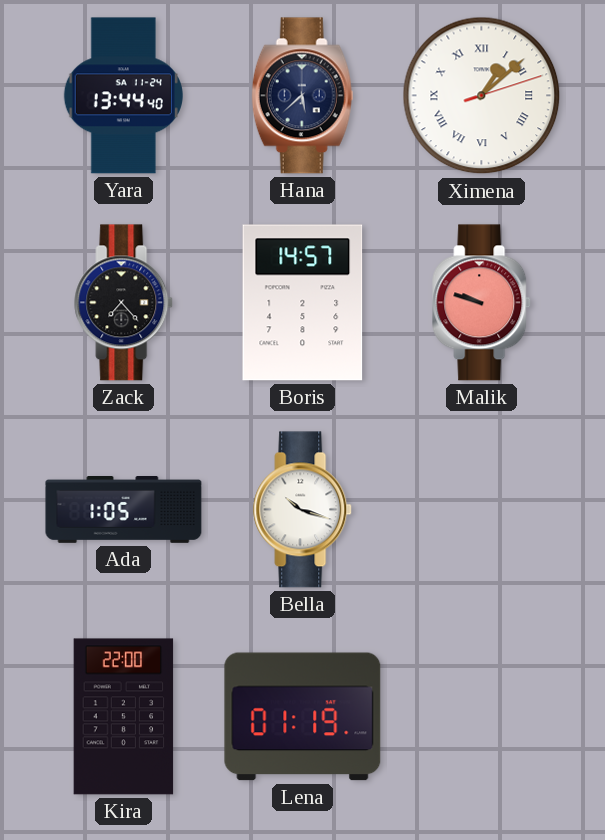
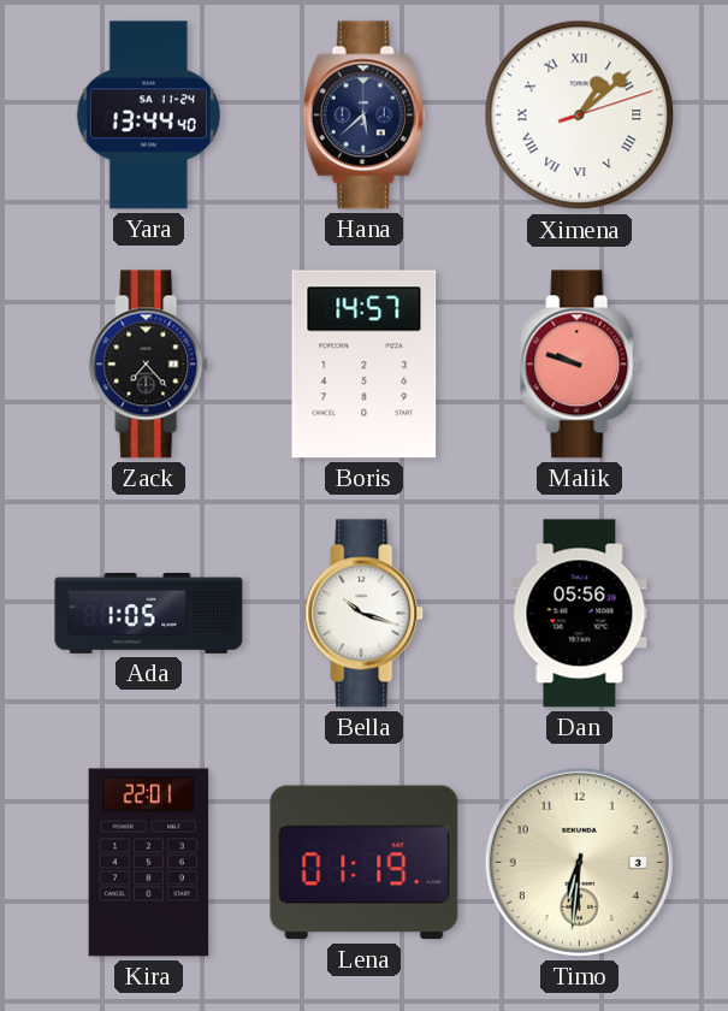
Dan: none -> 05:56
Kira: 22:00 -> 22:01
Timo: none -> 6:31
